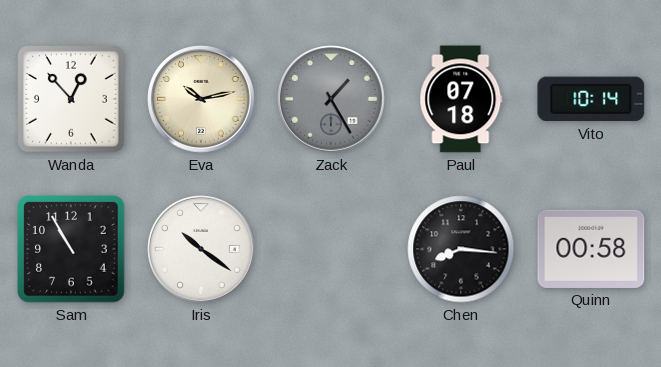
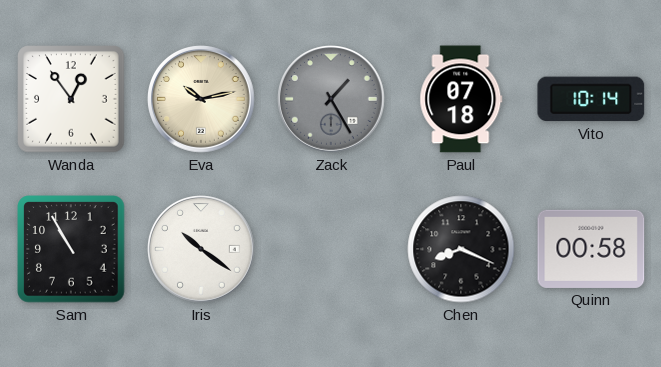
Wanda: 12:53 -> 12:54
Chen: 8:16 -> 8:19
